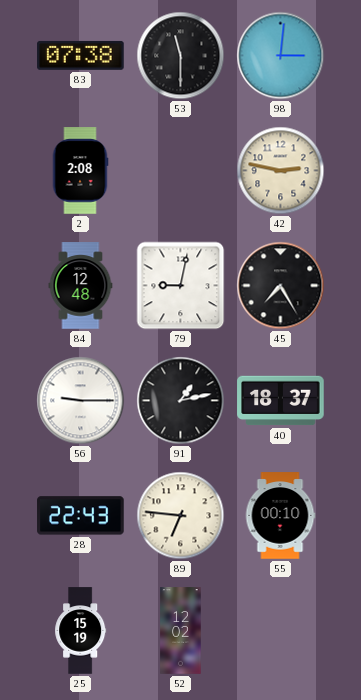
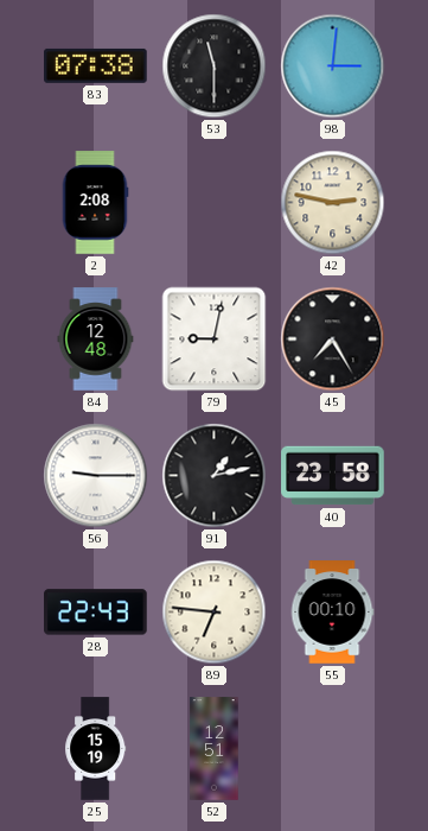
40: 18:37 -> 23:58
52: 12:02 -> 12:51
